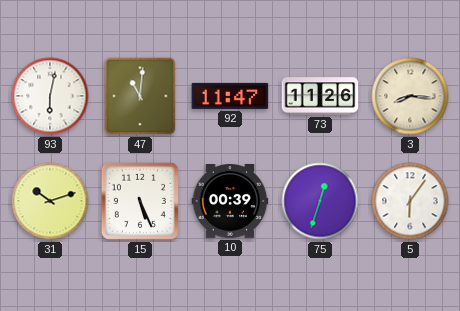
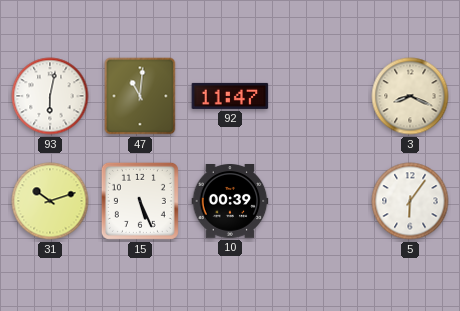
73: 11:26 -> none
3: 8:16 -> 8:19
75: 12:33 -> none
